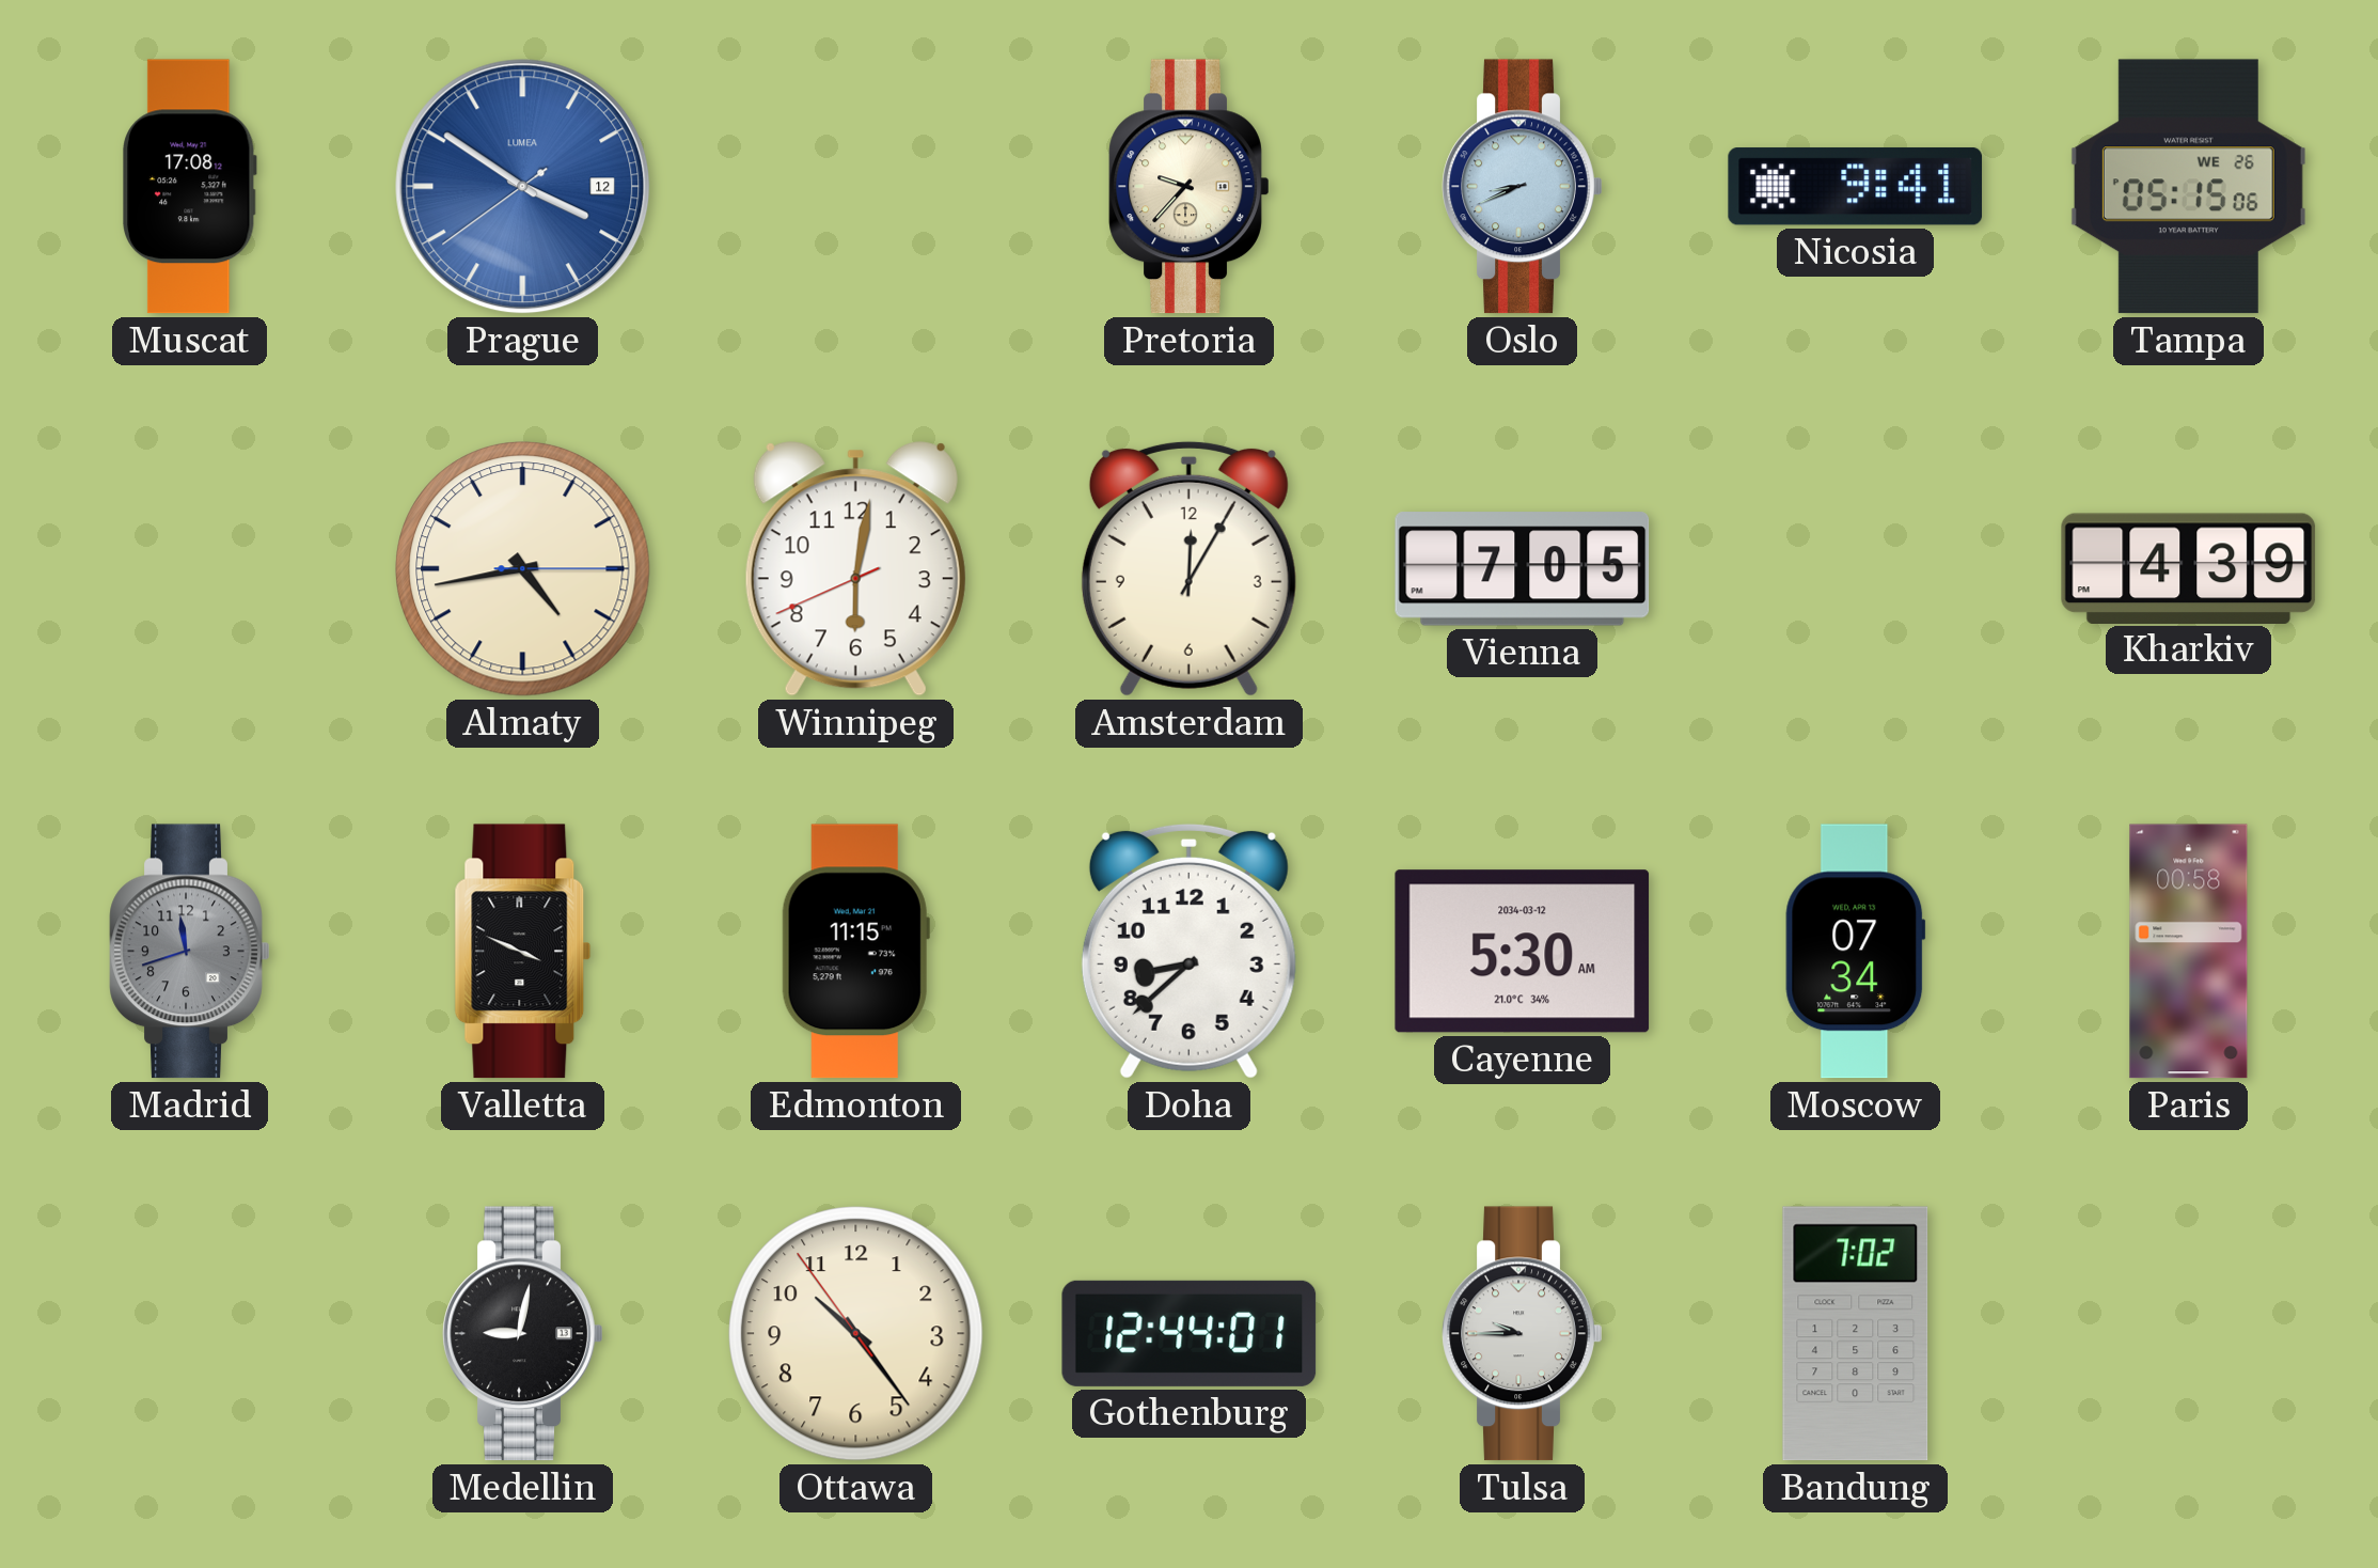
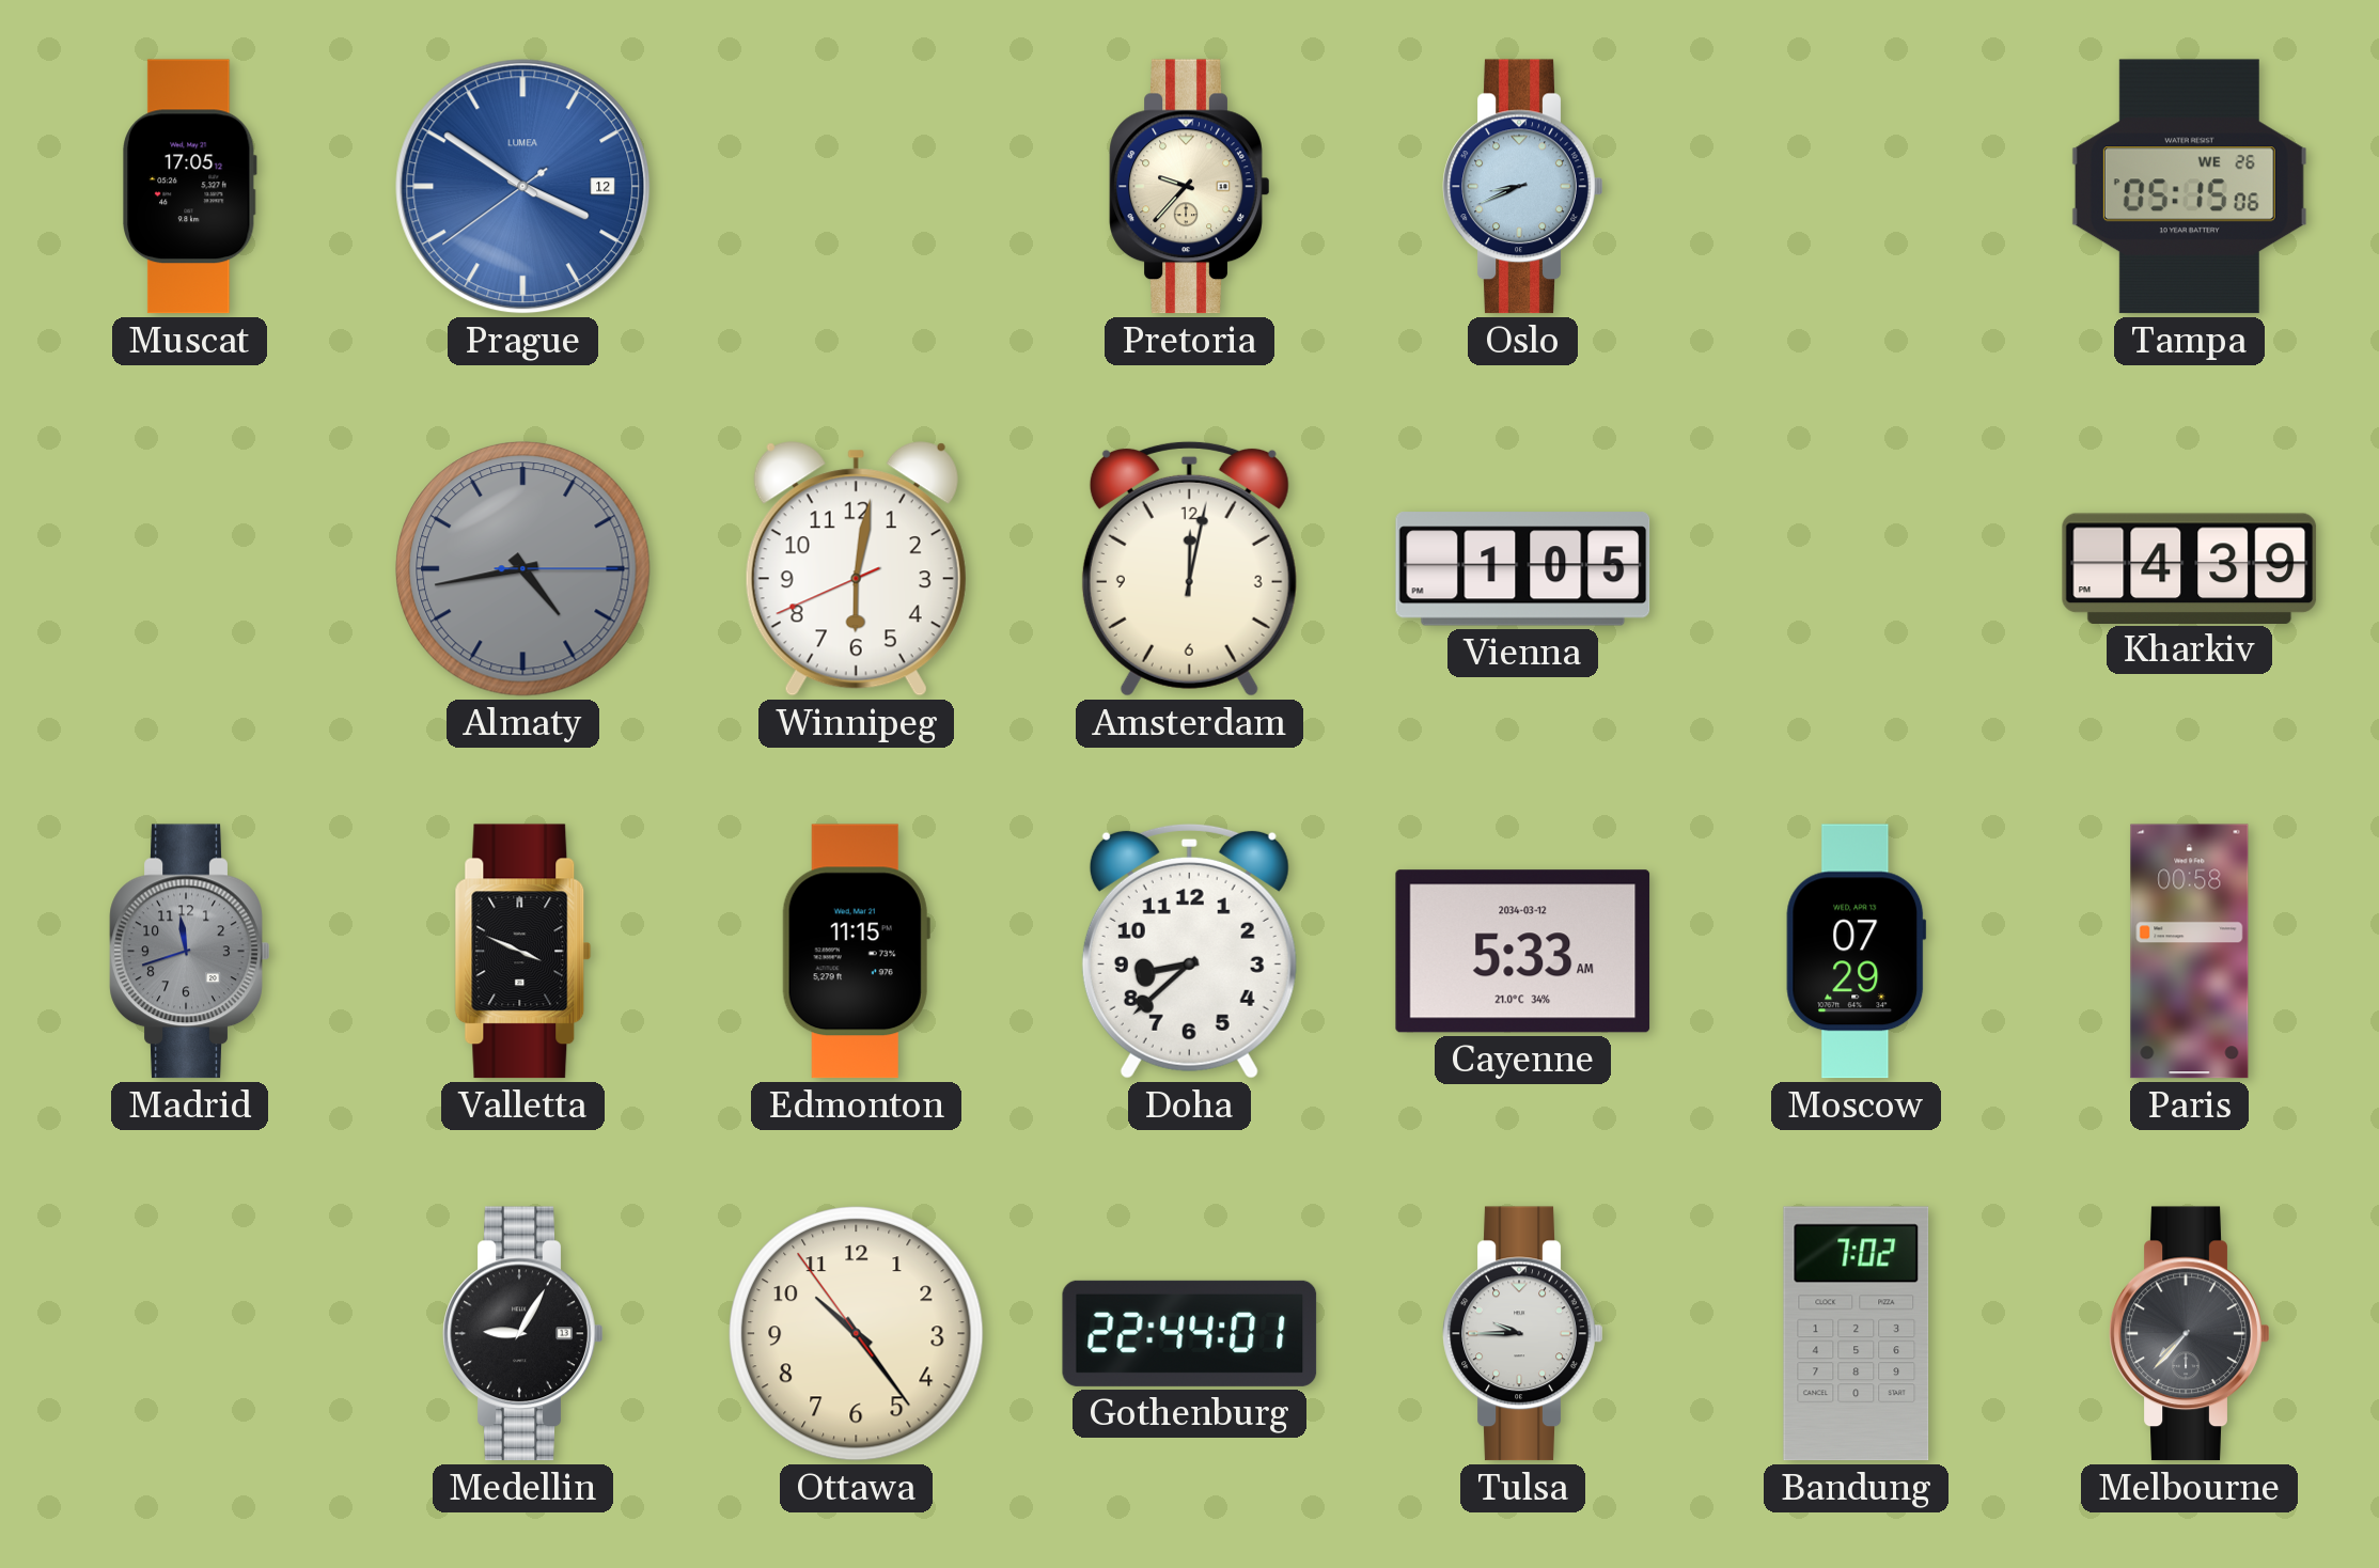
Muscat: 17:08 -> 17:05
Nicosia: 9:41 -> none
Almaty dial: cream -> grey
Amsterdam: 12:05 -> 12:02
Vienna: 7:05 -> 1:05
Cayenne: 5:30 -> 5:33
Moscow: 07:34 -> 07:29
Medellin: 9:02 -> 9:05
Gothenburg: 12:44 -> 22:44
Melbourne: none -> 7:37
